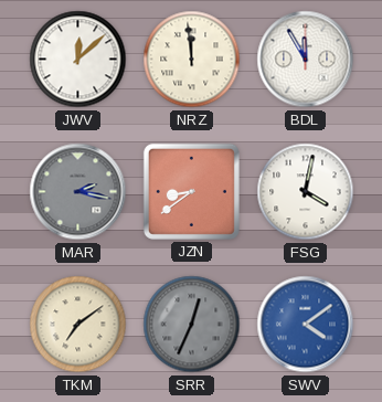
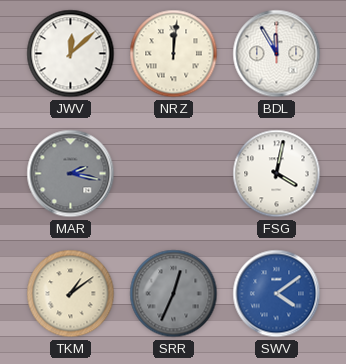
NRZ: 11:59 -> 12:01
JZN: 8:39 -> none
TKM: 7:09 -> 1:09
